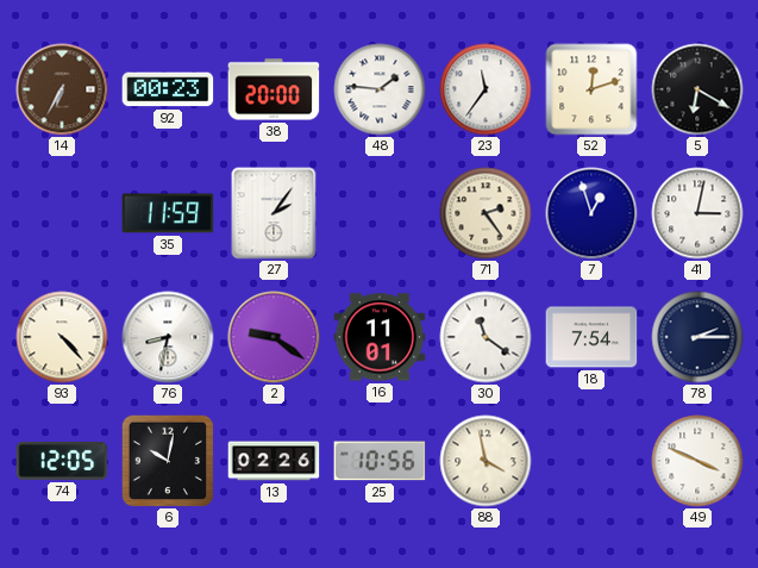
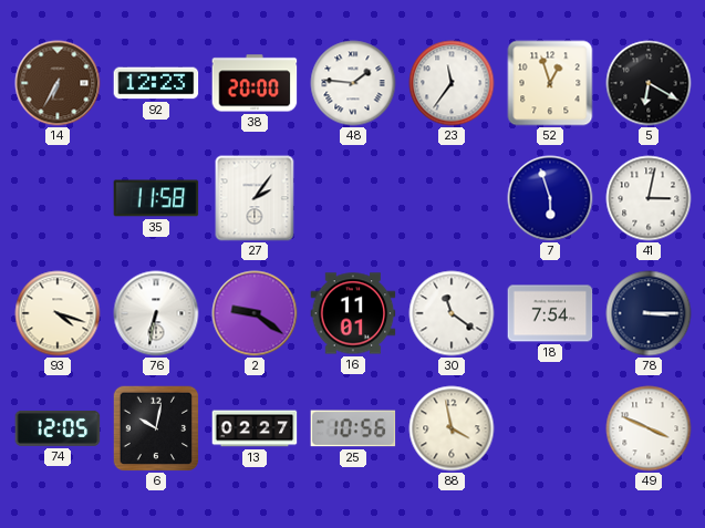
92: 00:23 -> 12:23
52: 12:12 -> 12:57
35: 11:59 -> 11:58
71: 2:24 -> none
7: 12:57 -> 5:57
93: 4:23 -> 4:18
76: 8:32 -> 6:32
78: 2:15 -> 3:15
13: 02:26 -> 02:27
